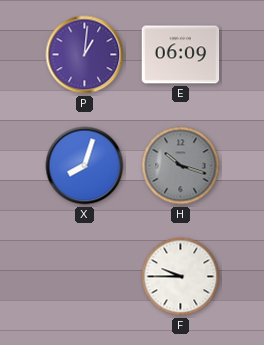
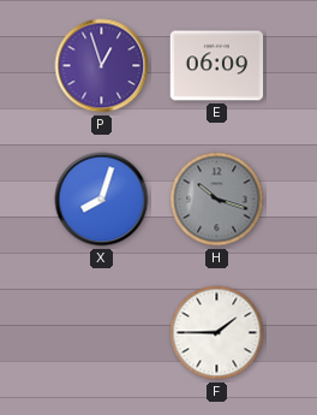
P: 1:01 -> 12:57
F: 9:45 -> 1:45
